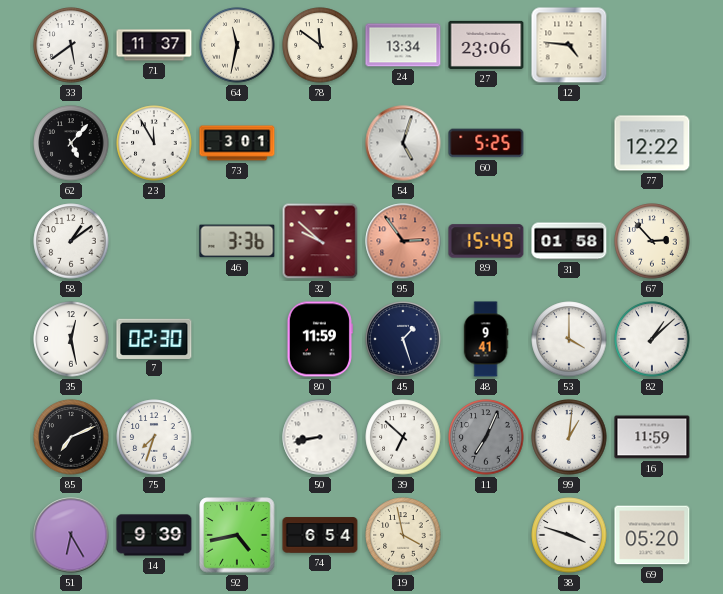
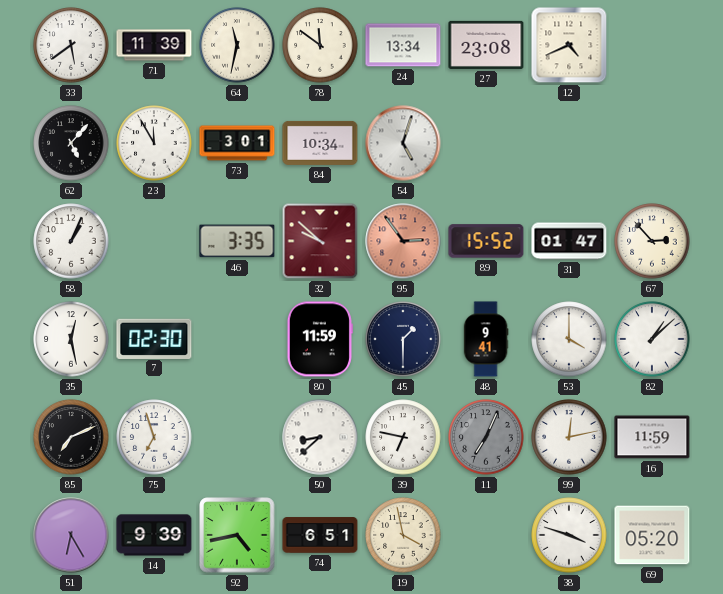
71: 11:37 -> 11:39
27: 23:06 -> 23:08
12: 4:46 -> 4:41
84: none -> 10:34
60: 5:25 -> none
77: 12:22 -> none
58: 1:09 -> 1:04
46: 3:36 -> 3:35
89: 15:49 -> 15:52
31: 01:58 -> 01:47
45: 1:27 -> 1:30
75: 7:33 -> 6:57
50: 8:43 -> 8:38
39: 6:52 -> 6:47
99: 1:01 -> 12:13
74: 6:54 -> 6:51
